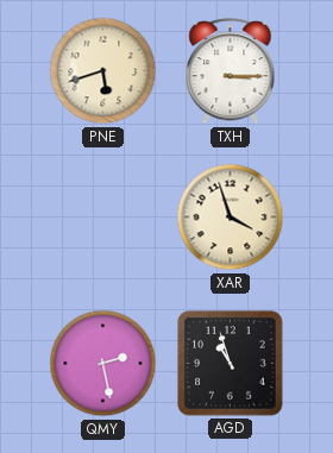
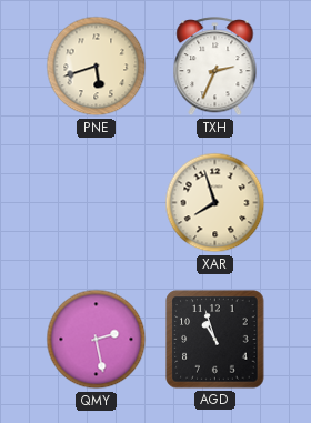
TXH: 3:15 -> 2:34
XAR: 3:57 -> 7:57
